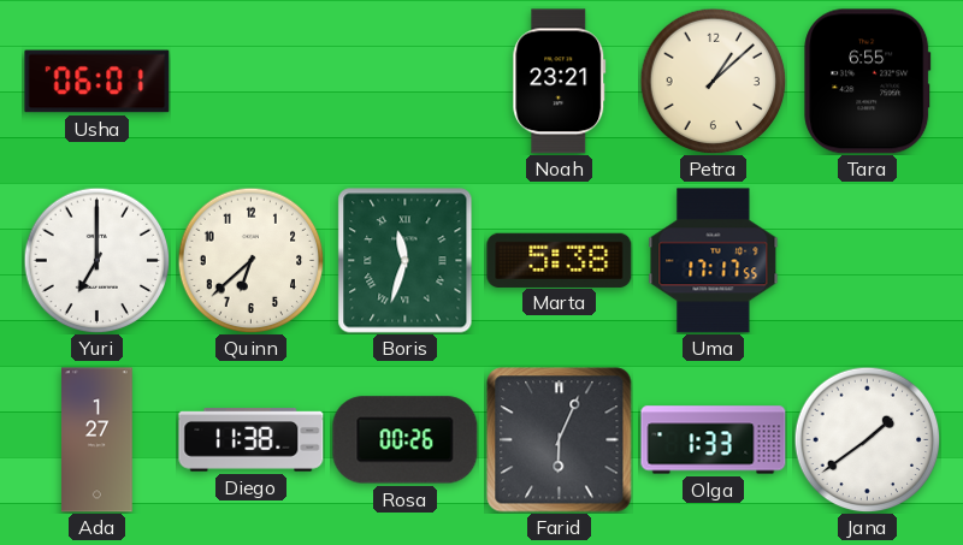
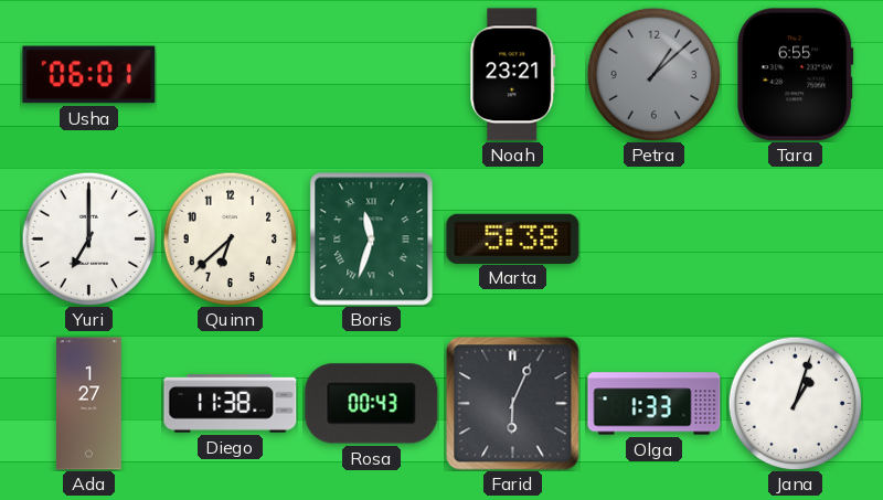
Petra dial: cream -> grey
Uma: 17:17 -> none
Rosa: 00:26 -> 00:43
Jana: 1:39 -> 1:03
